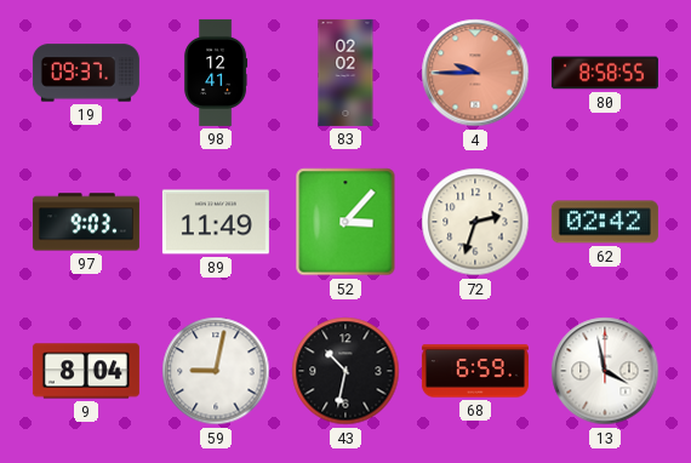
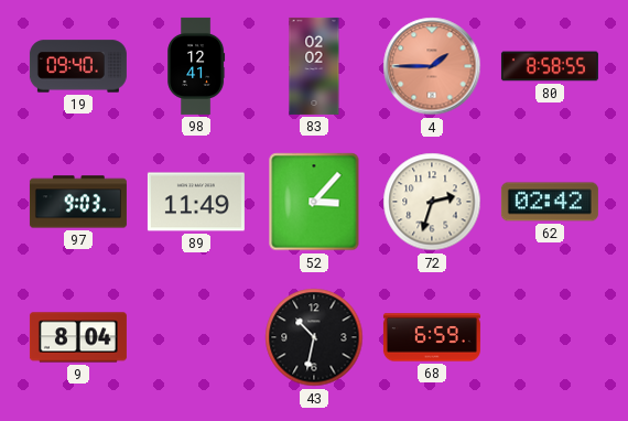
19: 09:37 -> 09:40
4: 9:45 -> 1:45
59: 9:02 -> none
13: 3:58 -> none
